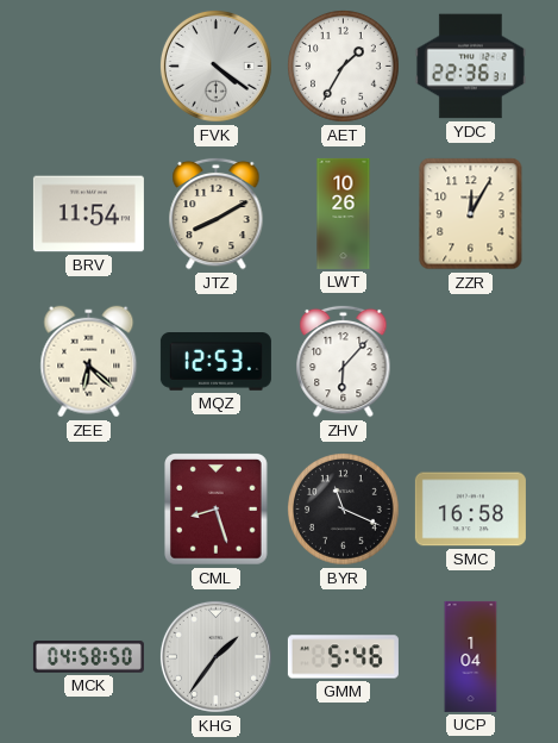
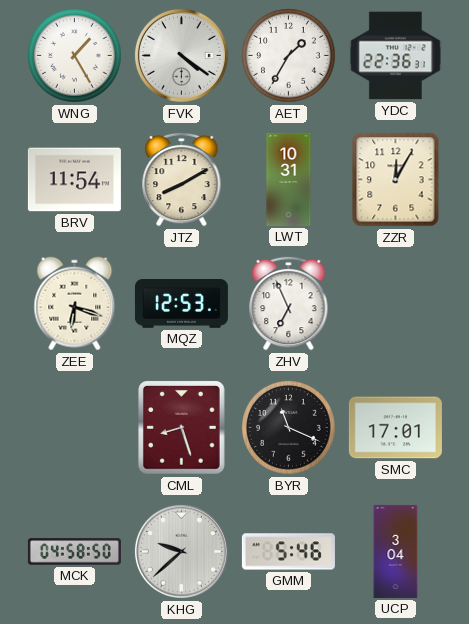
WNG: none -> 1:25
LWT: 10:26 -> 10:31
ZEE: 6:22 -> 6:18
ZHV: 6:07 -> 6:56
SMC: 16:58 -> 17:01
KHG: 1:36 -> 9:38
UCP: 1:04 -> 3:04
